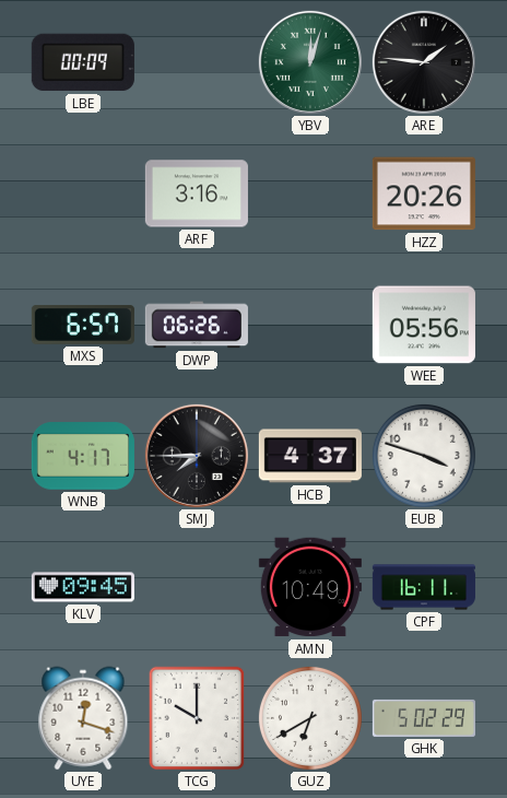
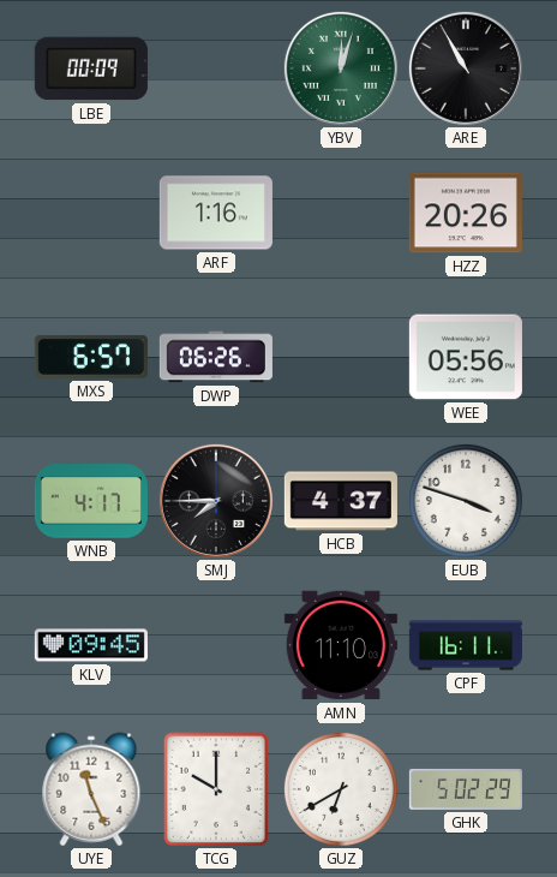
ARE: 1:46 -> 10:55
ARF: 3:16 -> 1:16
AMN: 10:49 -> 11:10
UYE: 12:18 -> 11:26
